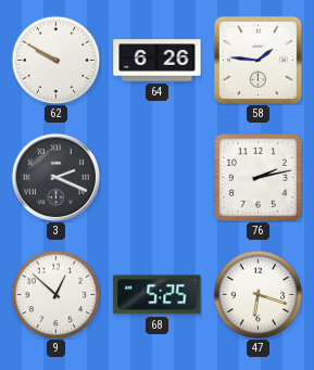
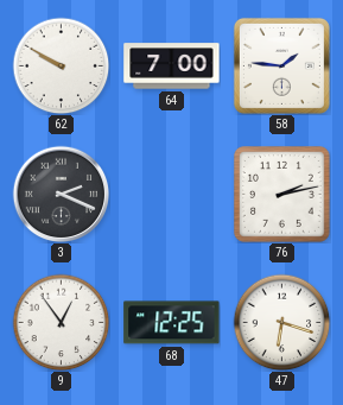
64: 6:26 -> 7:00
9: 12:52 -> 12:54
68: 5:25 -> 12:25
